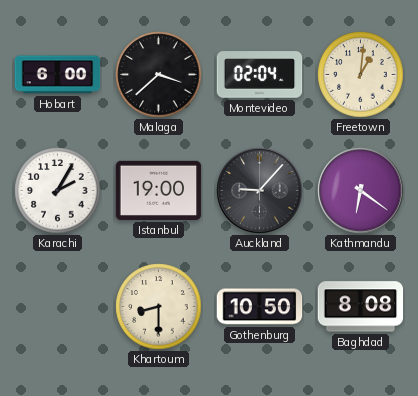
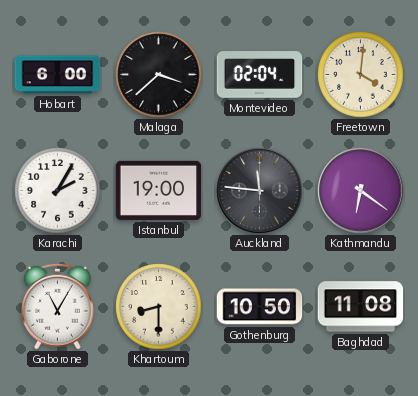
Freetown: 1:01 -> 4:01
Auckland: 9:07 -> 11:46
Gaborone: none -> 11:05
Baghdad: 8:08 -> 11:08
